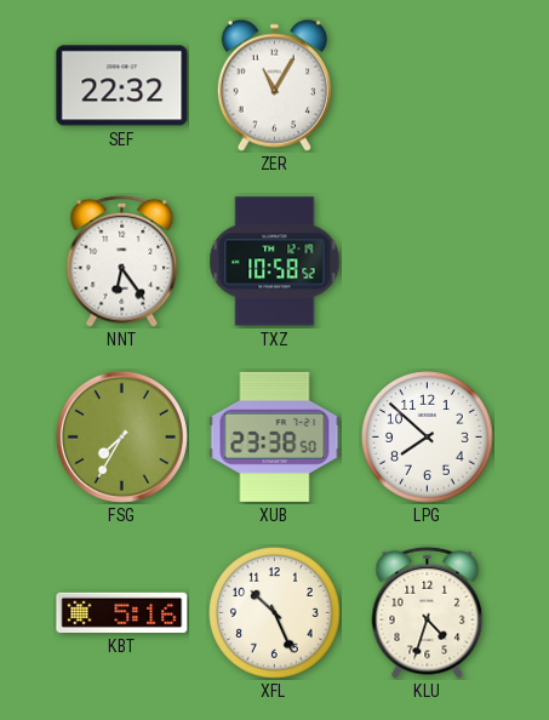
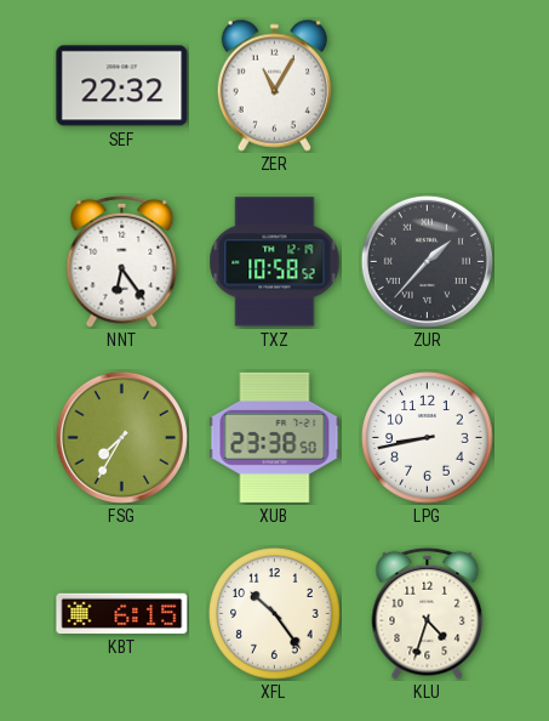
ZUR: none -> 1:37
LPG: 7:52 -> 8:43
KBT: 5:16 -> 6:15
XFL: 10:26 -> 10:24
